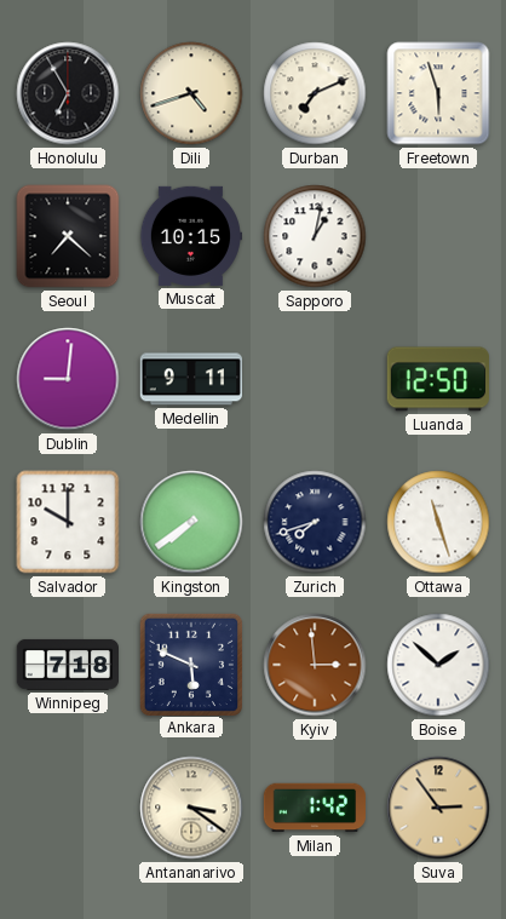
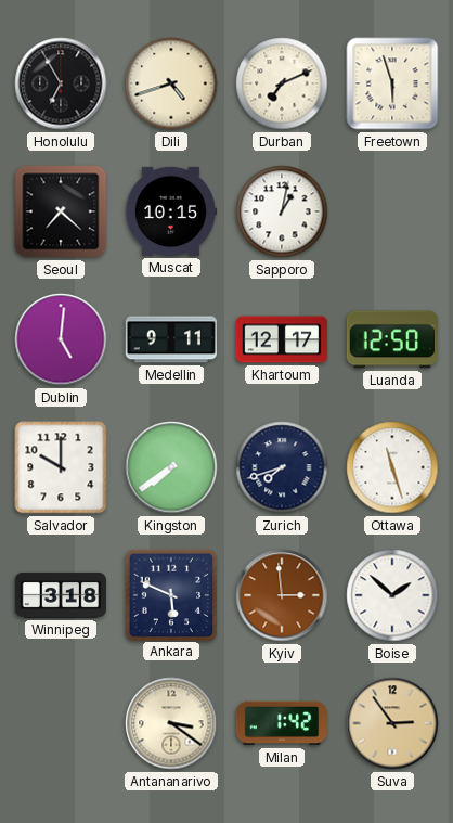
Dublin: 9:01 -> 5:01
Khartoum: none -> 12:17
Winnipeg: 7:18 -> 3:18
